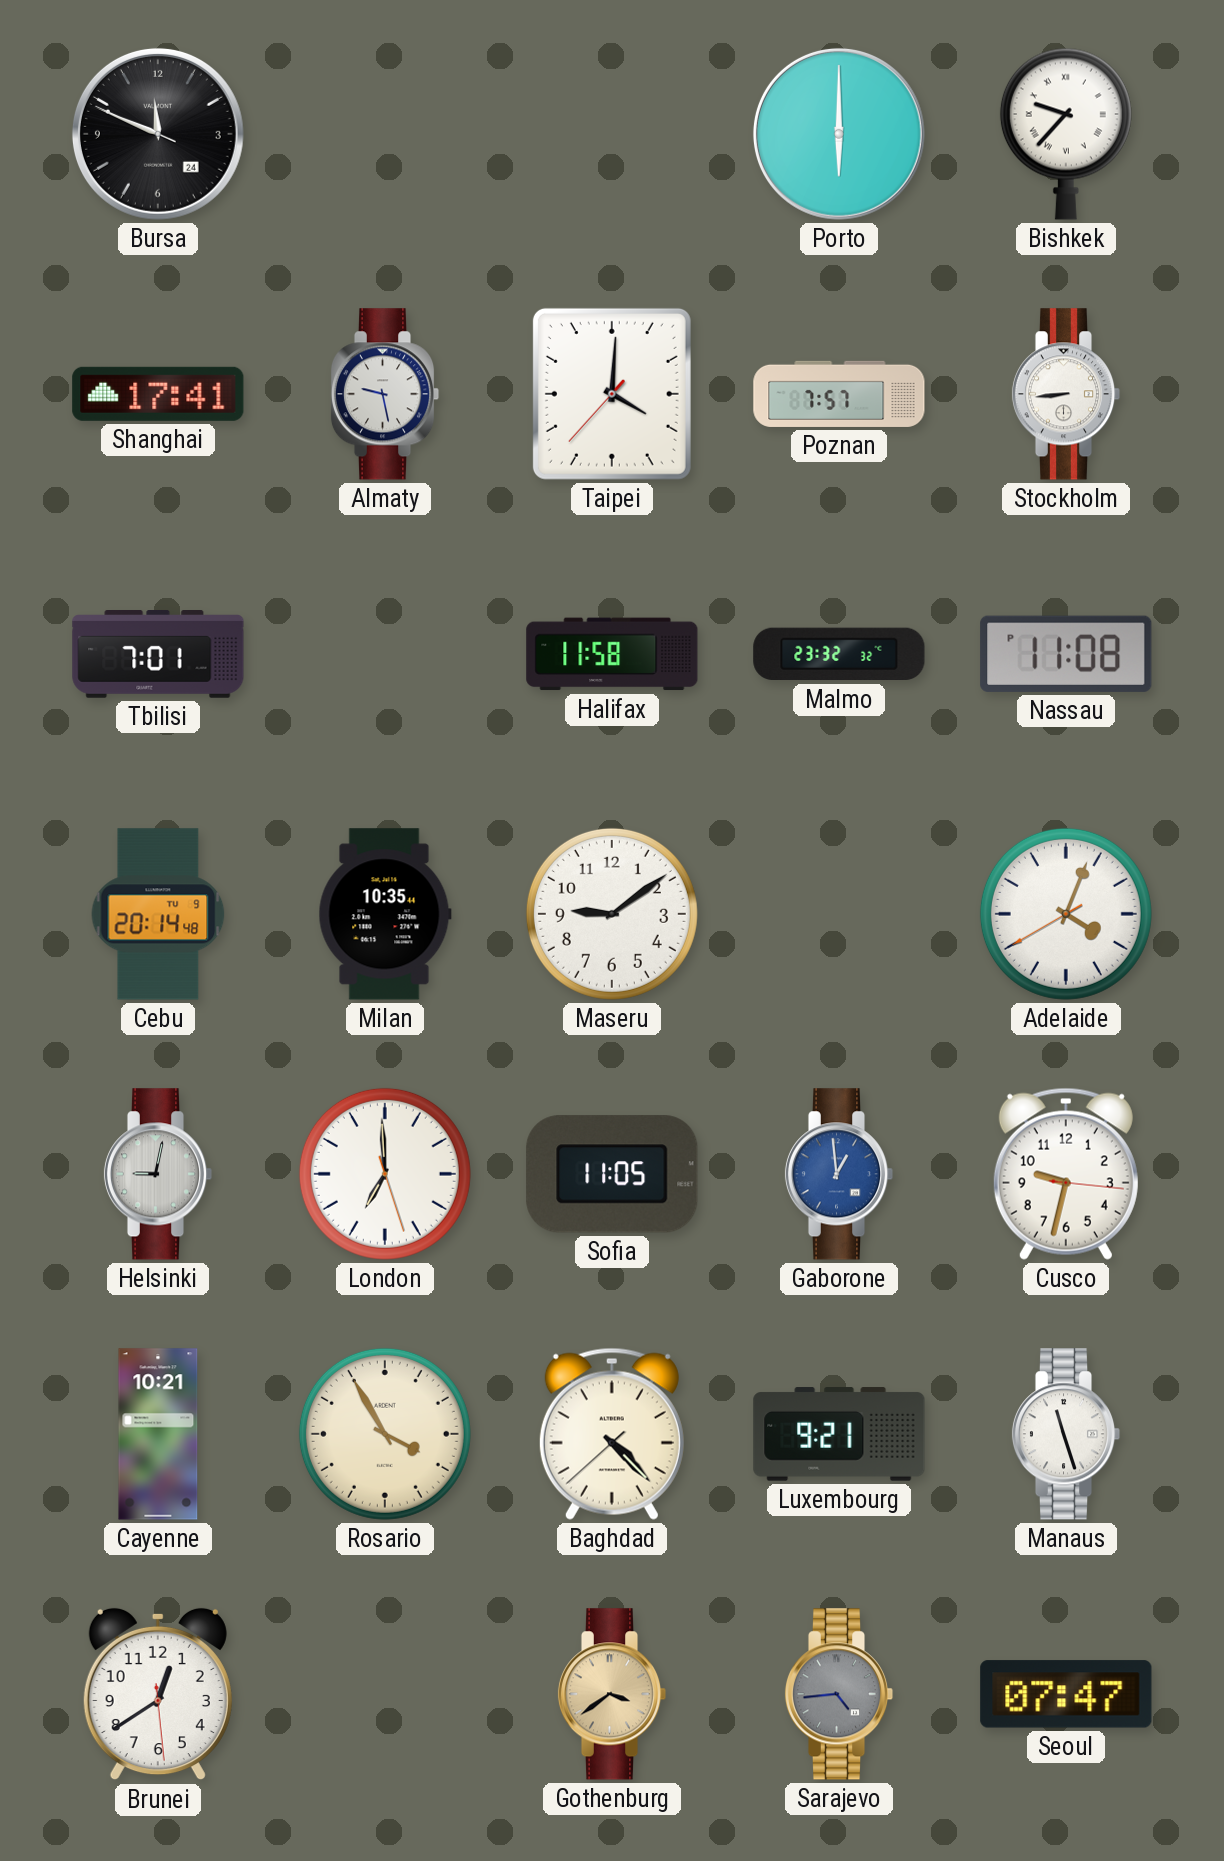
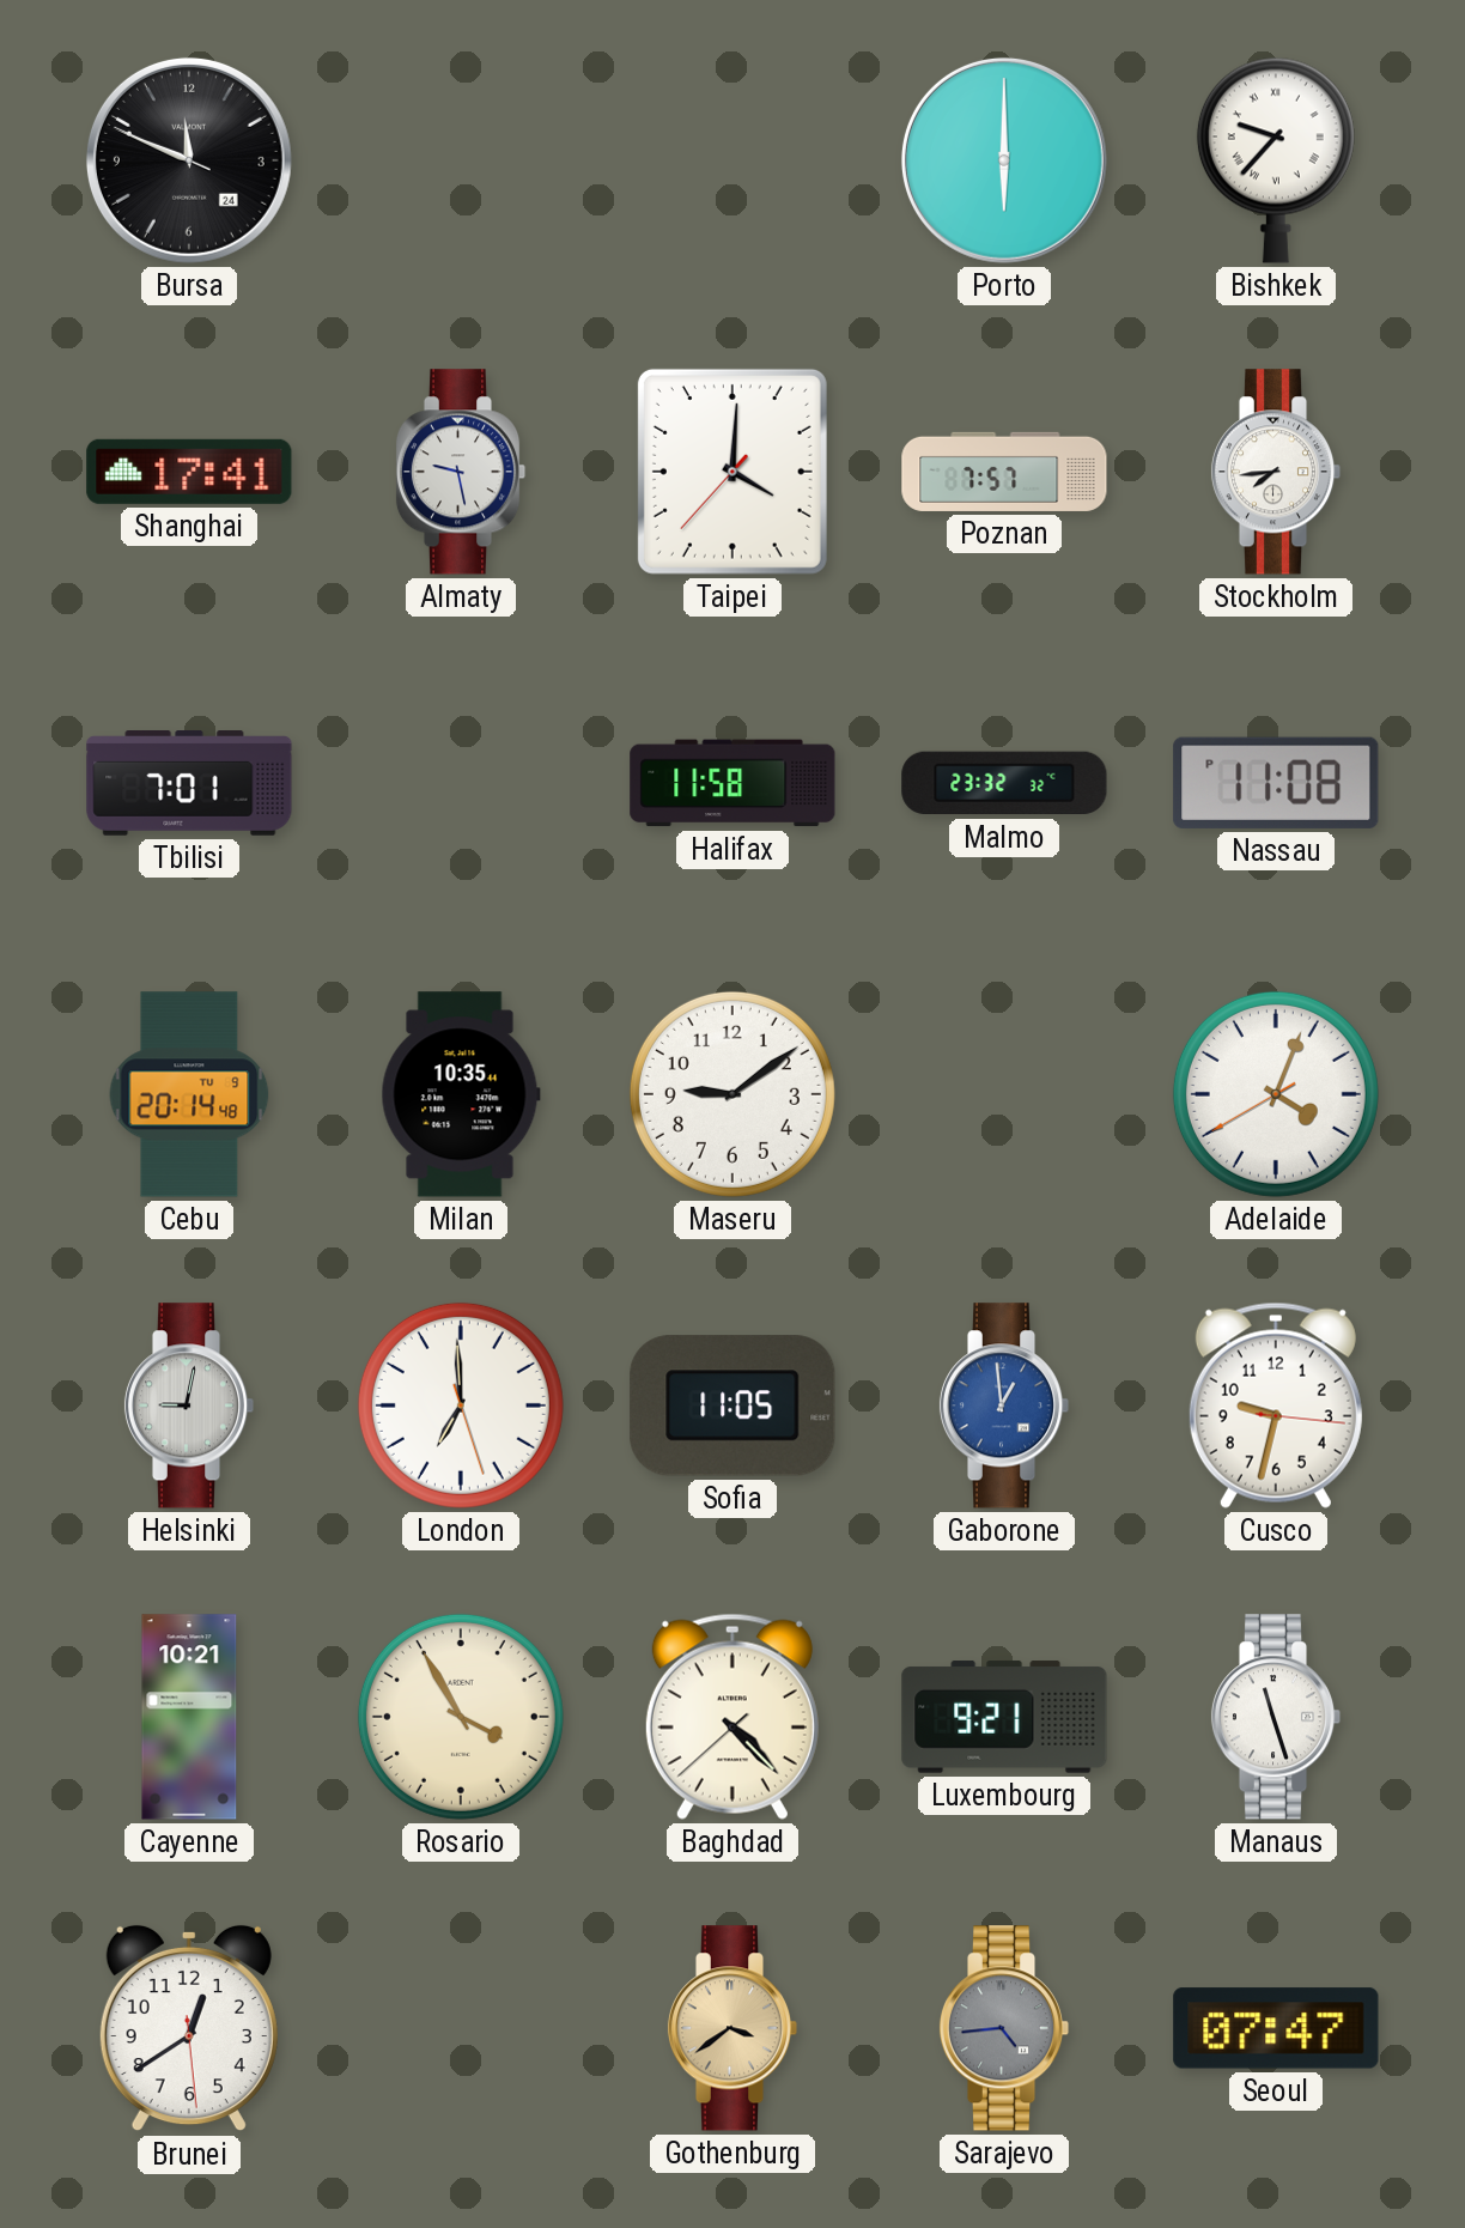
Stockholm: 8:44 -> 7:44
